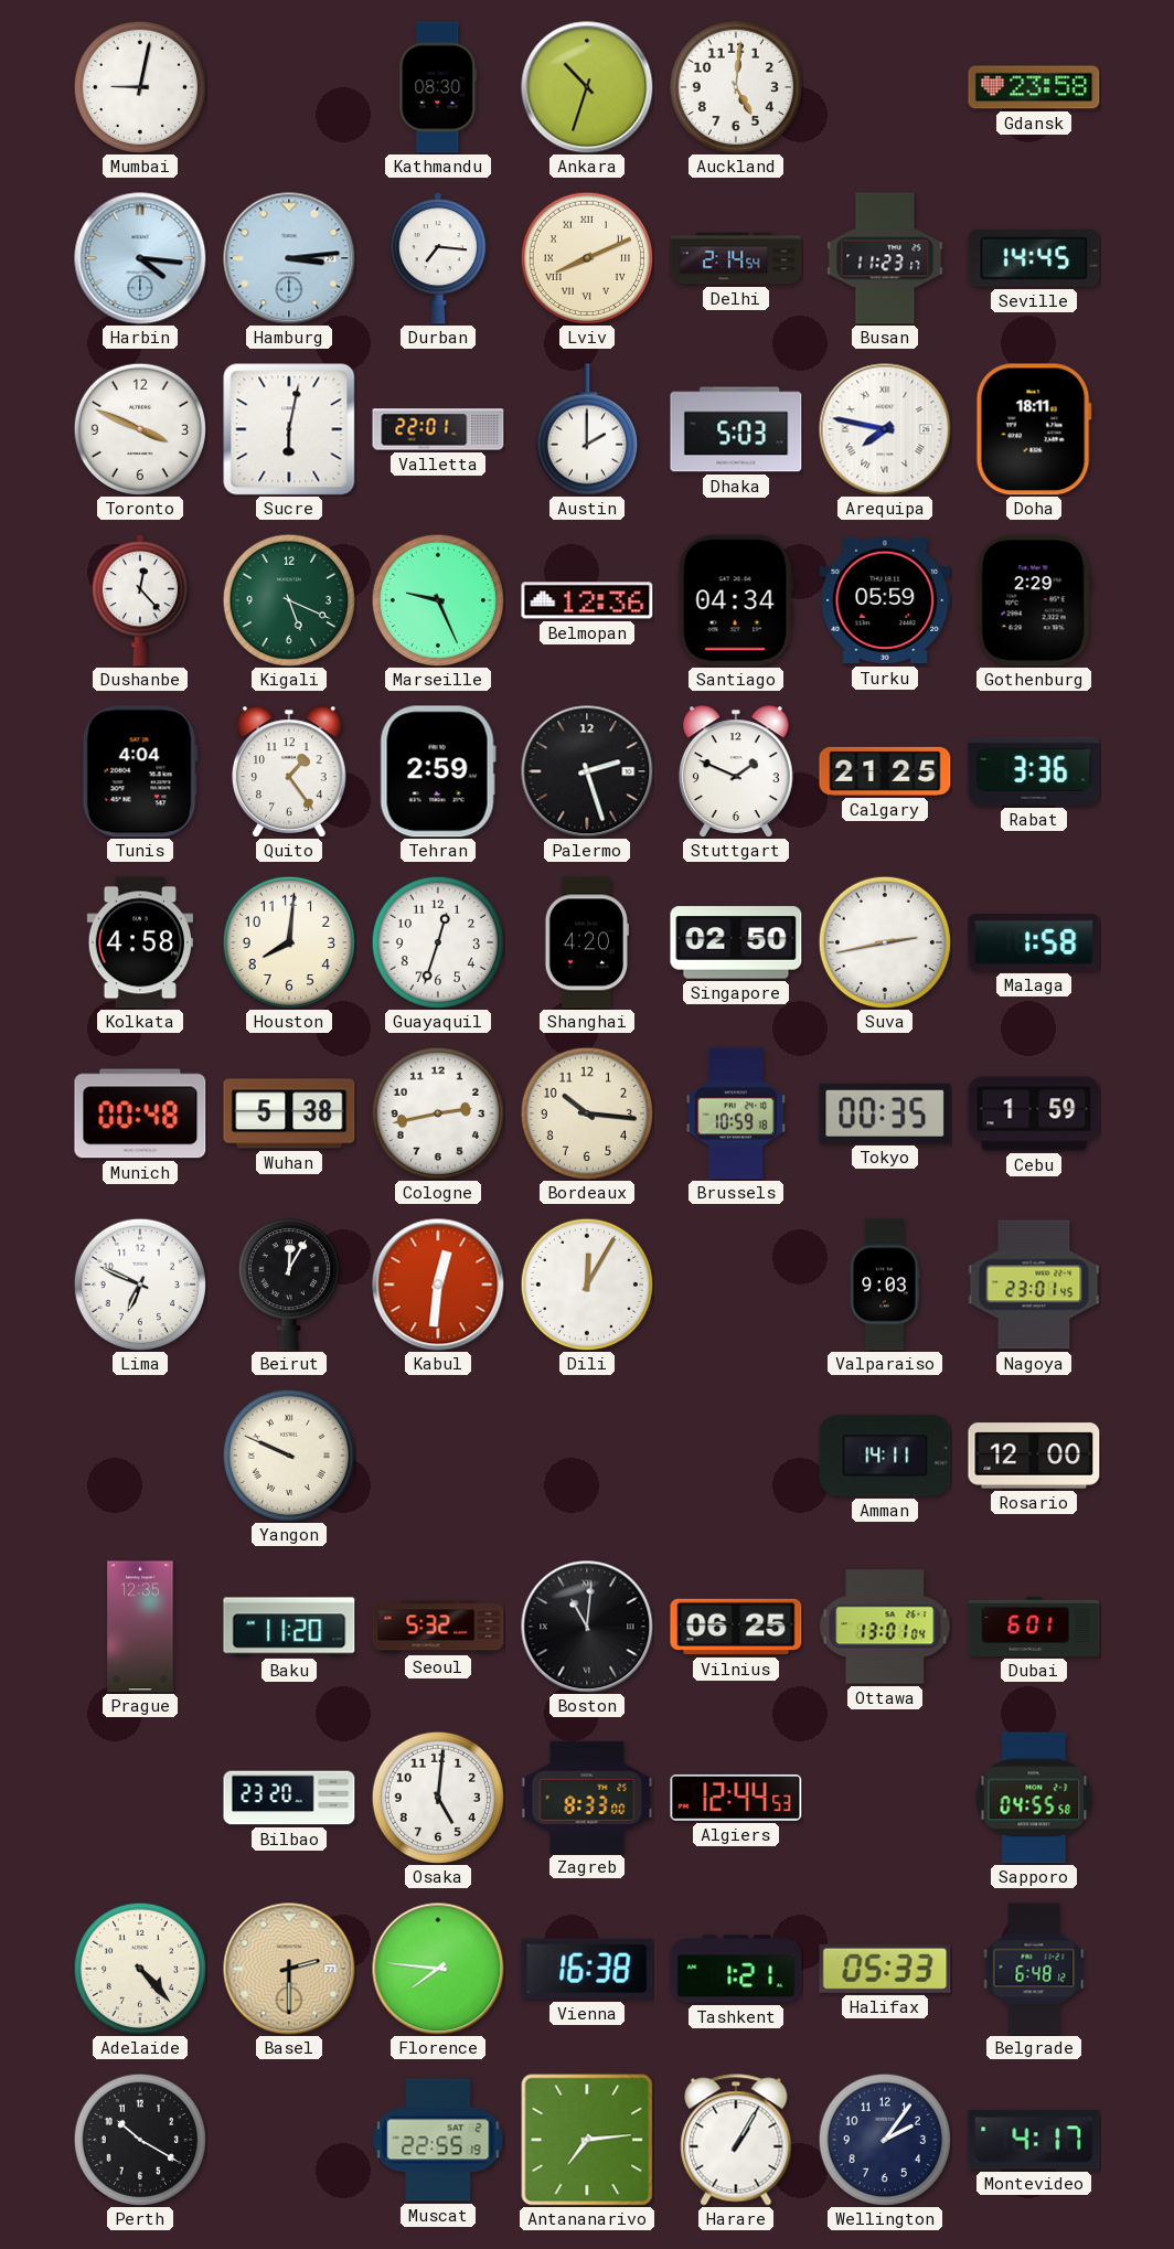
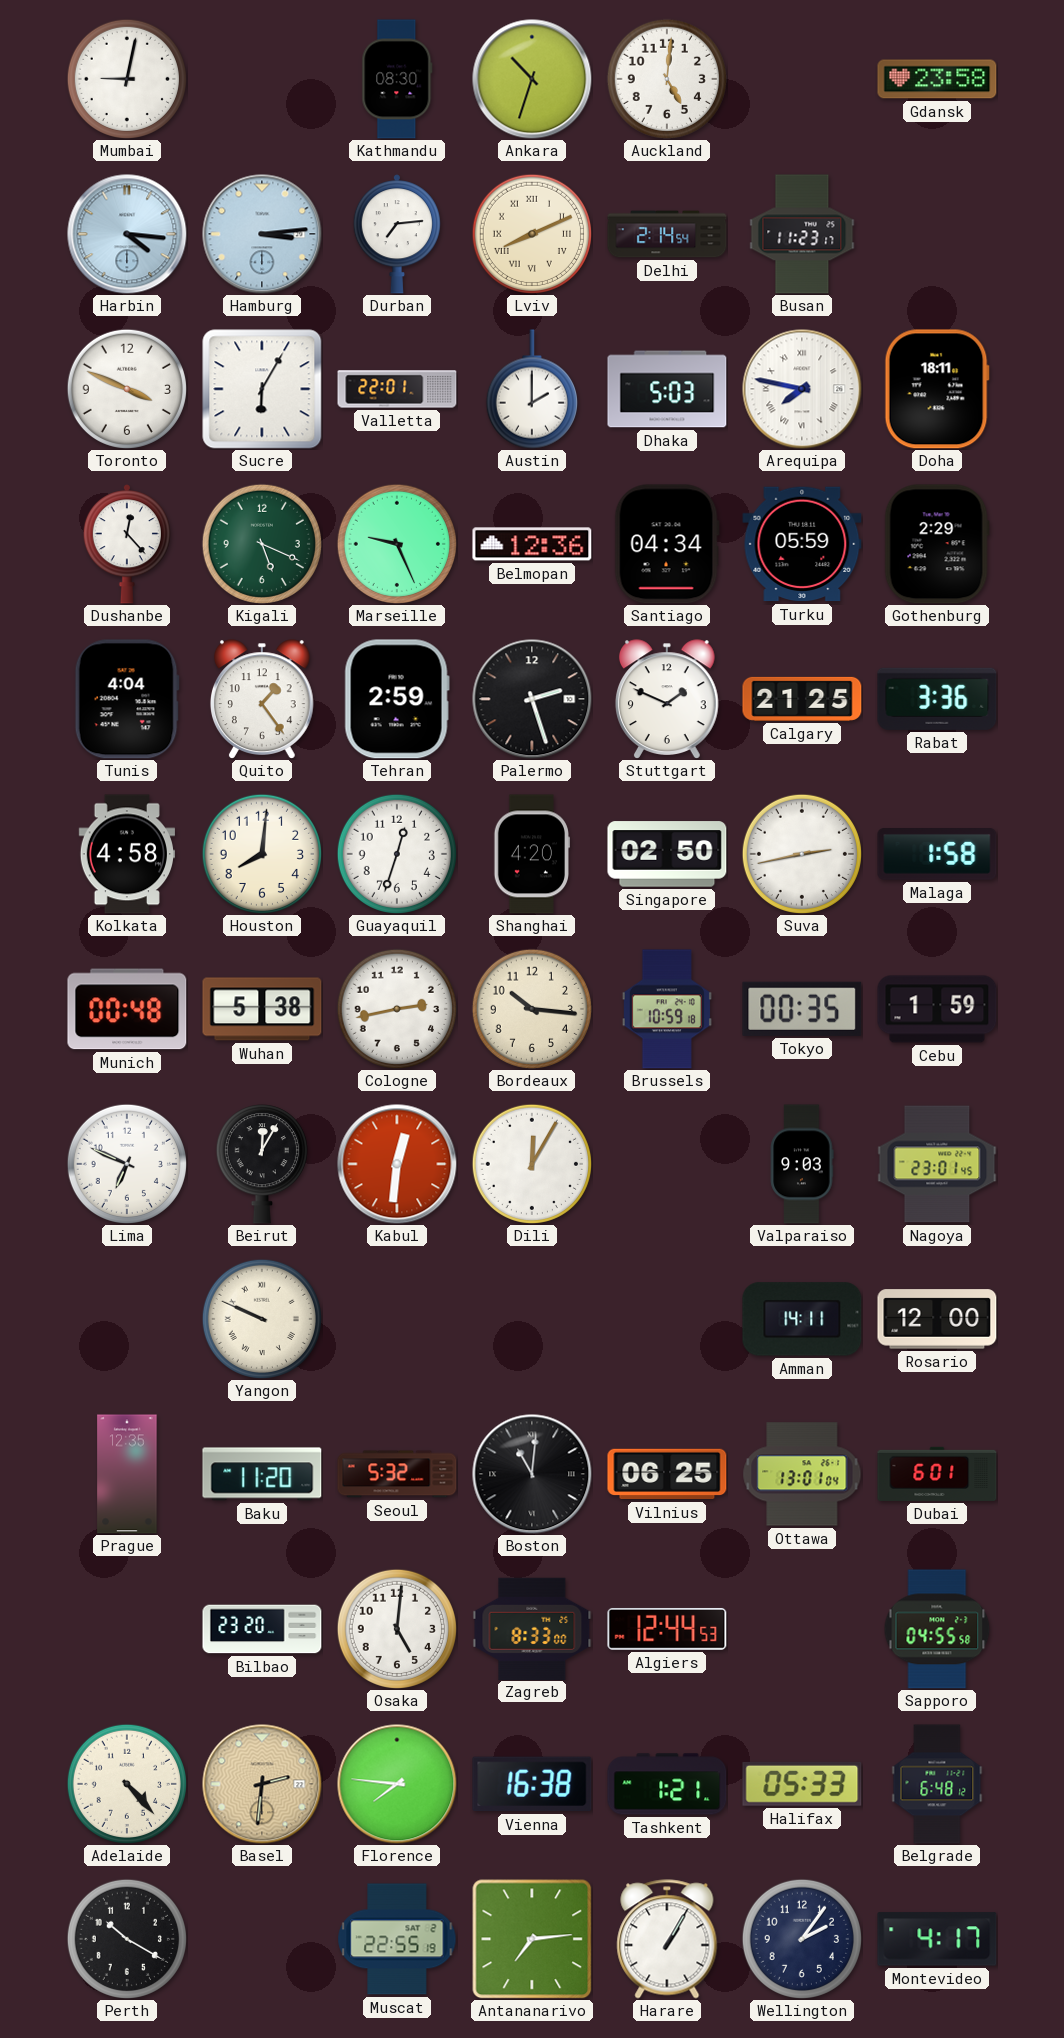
Durban: 7:16 -> 7:14
Seville: 14:45 -> none
Sucre: 6:02 -> 6:05
Basel: 2:30 -> 2:31
